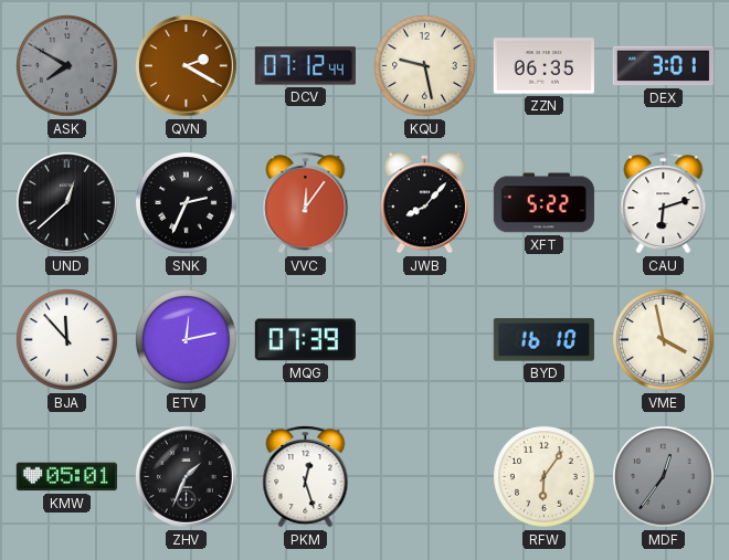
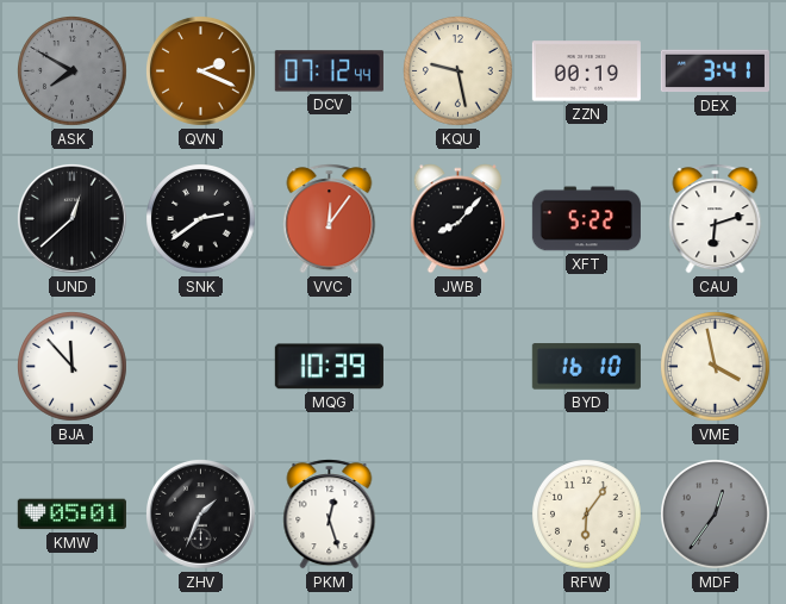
QVN: 2:20 -> 2:19
ZZN: 06:35 -> 00:19
DEX: 3:01 -> 3:41
SNK: 2:34 -> 2:39
ETV: 12:13 -> none
MQG: 07:39 -> 10:39
